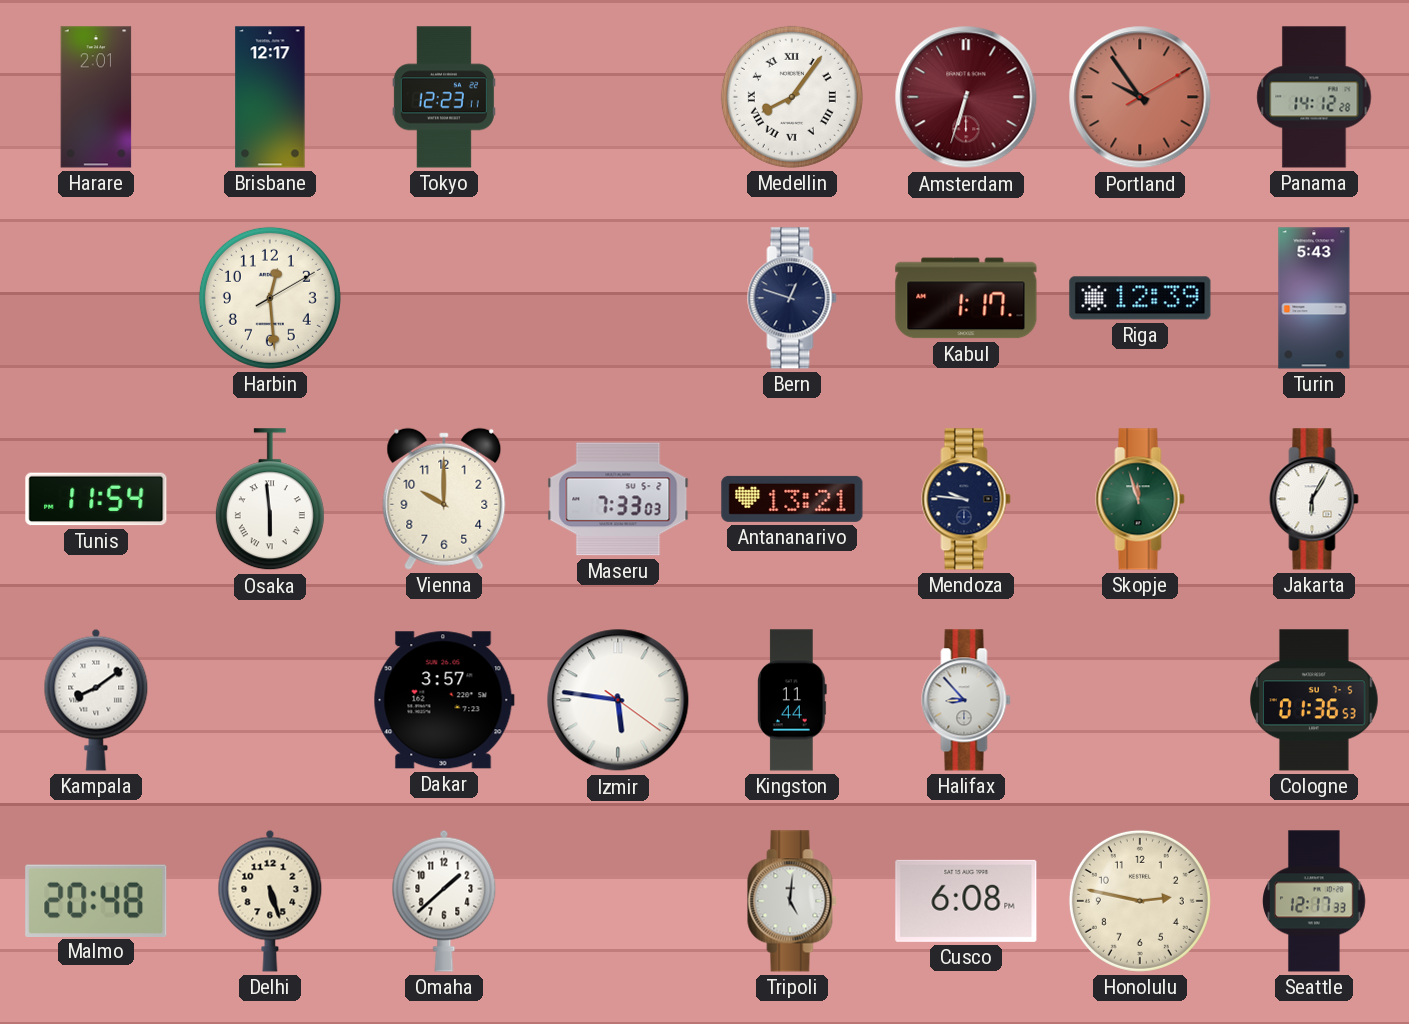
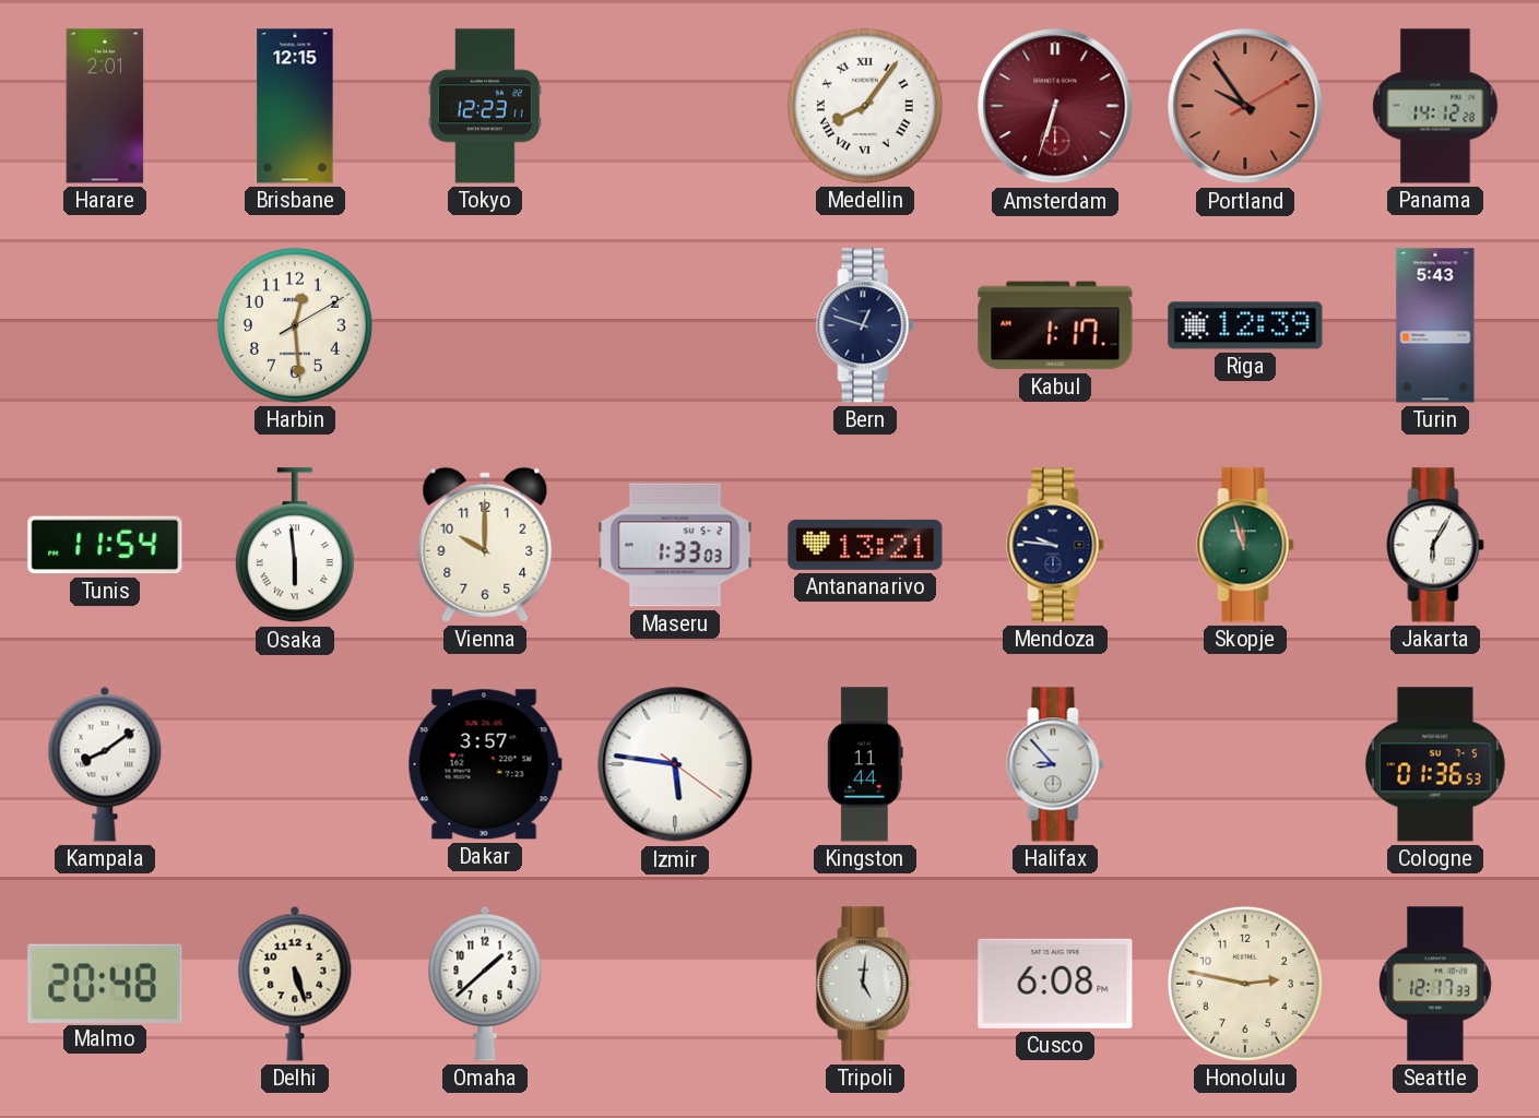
Brisbane: 12:17 -> 12:15
Maseru: 7:33 -> 1:33
